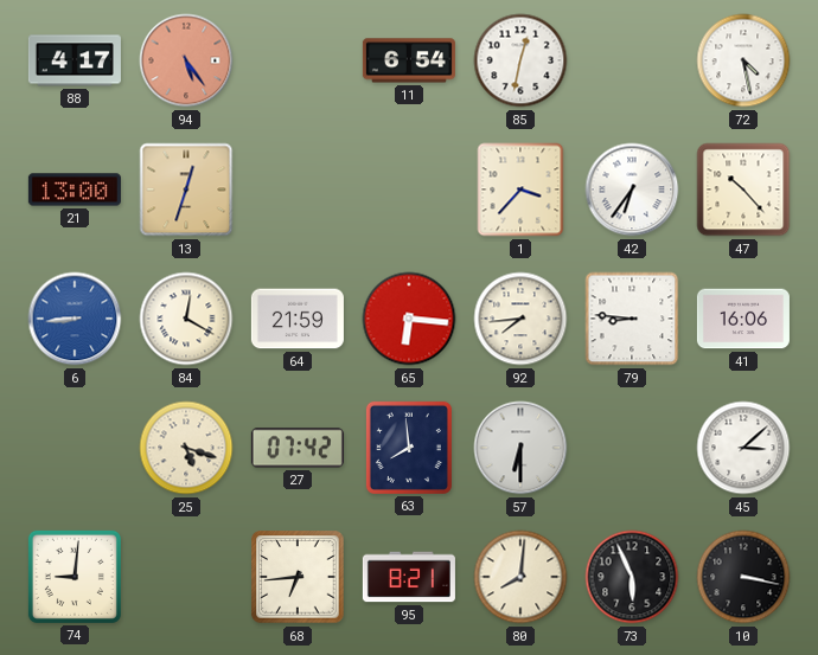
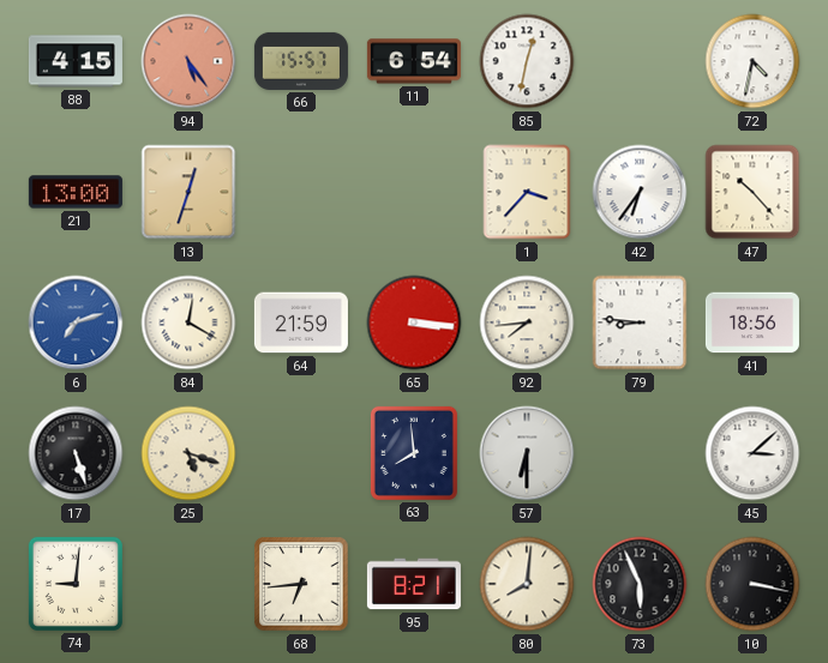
88: 4:17 -> 4:15
66: none -> 15:57
72: 4:28 -> 4:32
6: 8:44 -> 7:12
65: 6:16 -> 3:16
41: 16:06 -> 18:56
17: none -> 5:27
27: 07:42 -> none
